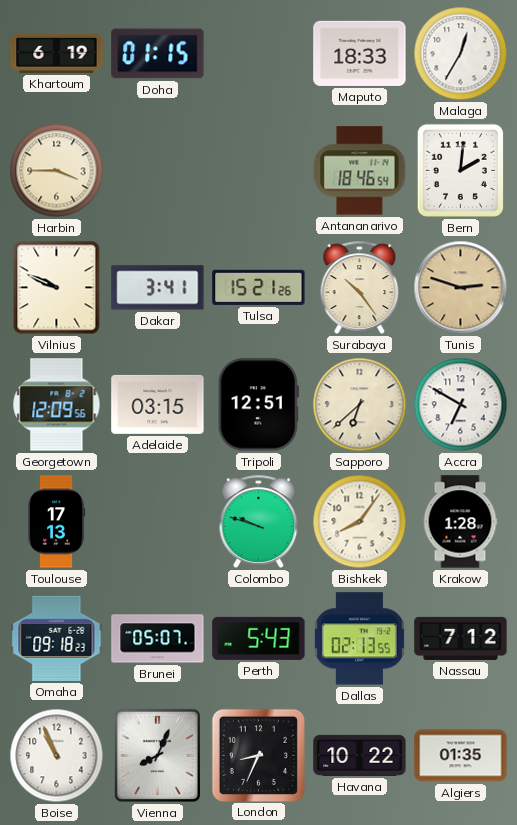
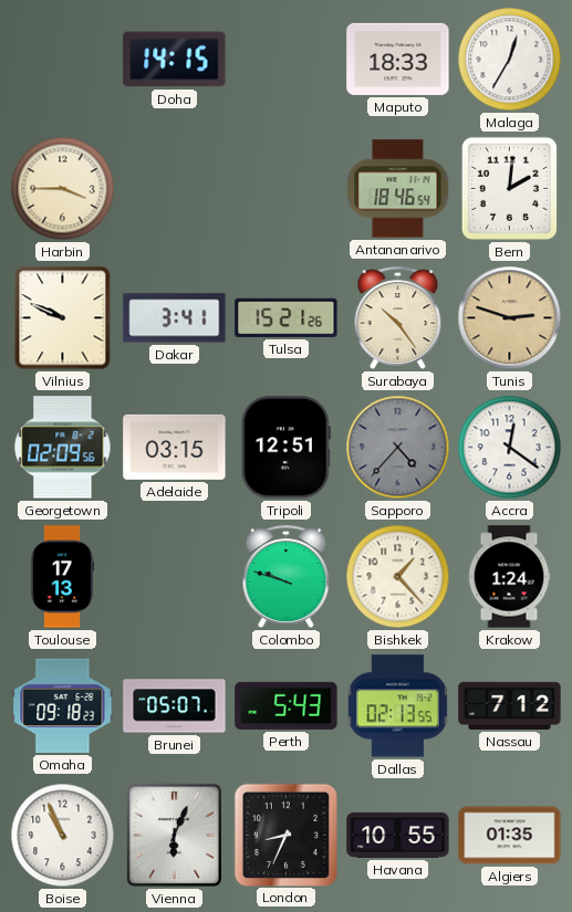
Khartoum: 6:19 -> none
Doha: 01:15 -> 14:15
Georgetown: 12:09 -> 02:09
Sapporo: 6:38 -> 4:37
Sapporo dial: cream -> grey
Accra: 6:50 -> 12:21
Bishkek: 8:06 -> 1:23
Krakow: 1:28 -> 1:24
Vienna: 8:04 -> 6:04
Havana: 10:22 -> 10:55
